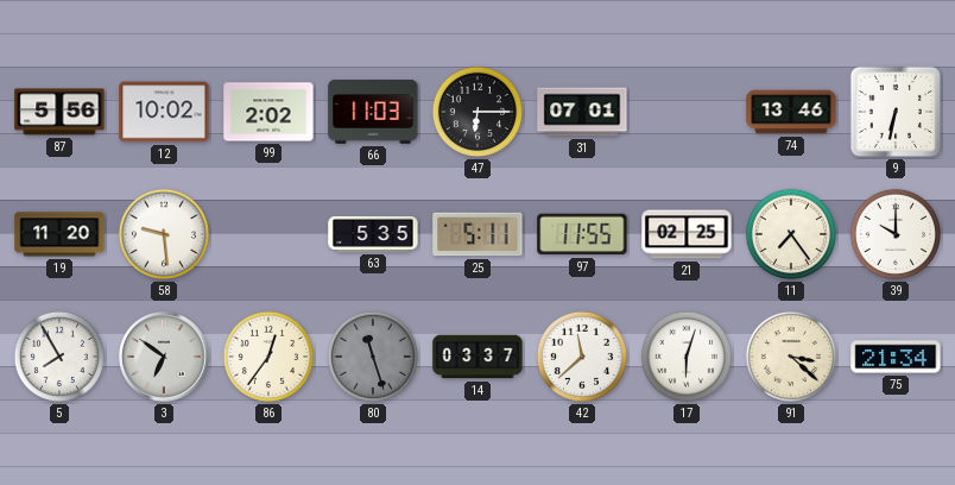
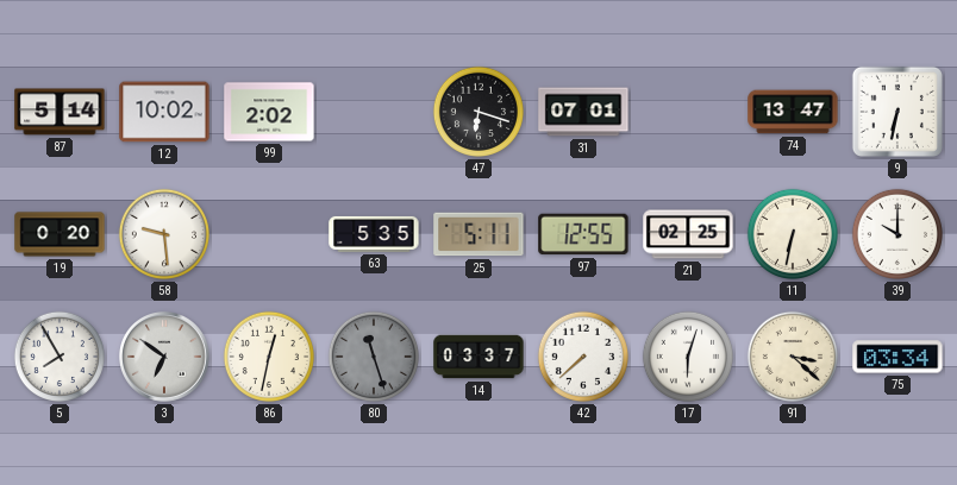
87: 5:56 -> 5:14
66: 11:03 -> none
47: 6:15 -> 6:18
74: 13:46 -> 13:47
19: 11:20 -> 0:20
97: 11:55 -> 12:55
11: 7:24 -> 6:32
86: 12:36 -> 12:32
42: 11:38 -> 7:38
75: 21:34 -> 03:34
